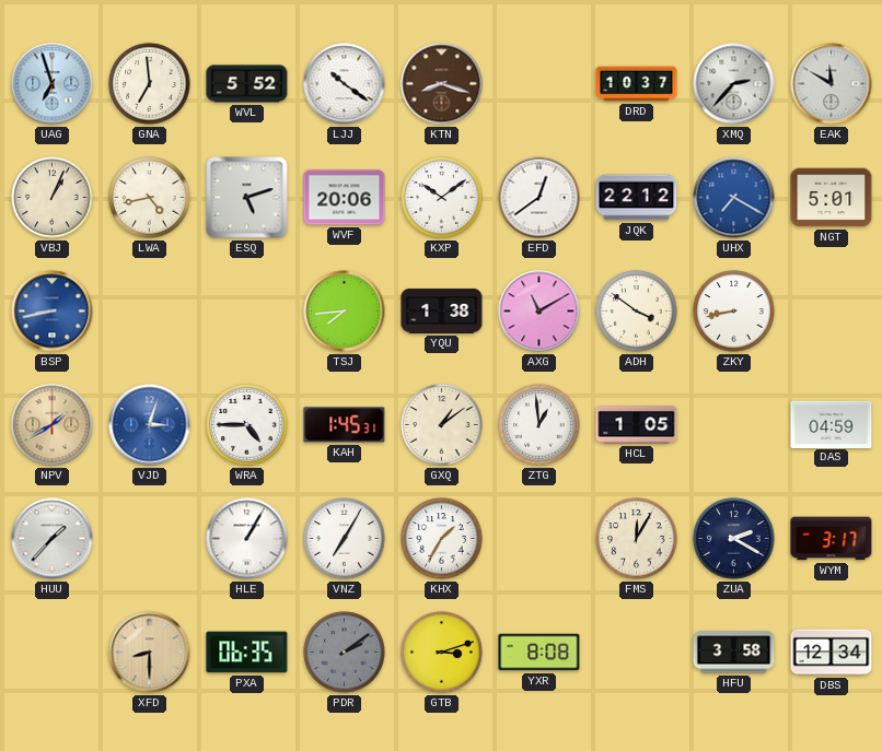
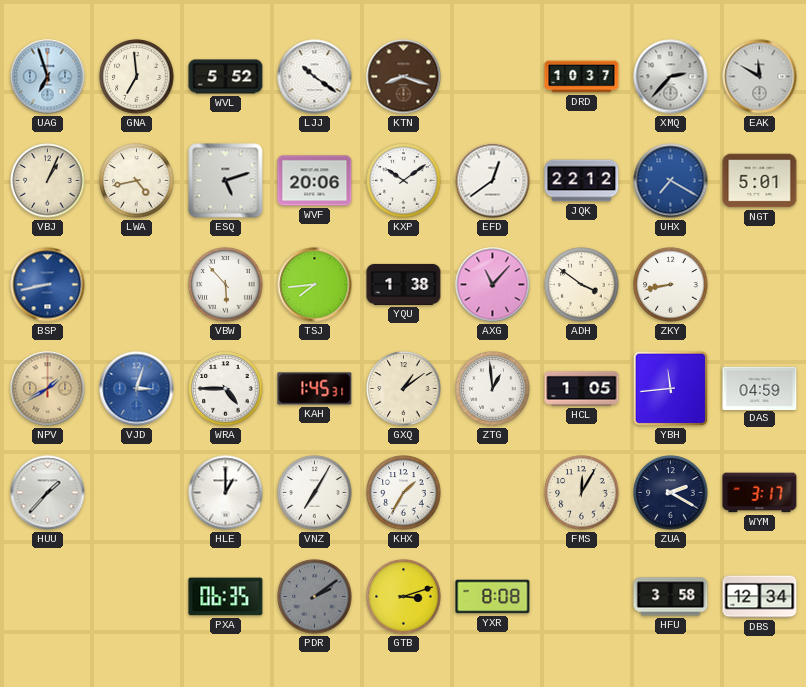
VBW: none -> 5:53
AXG: 11:10 -> 11:07
YBH: none -> 11:44
HLE: 1:05 -> 1:00
XFD: 8:30 -> none
